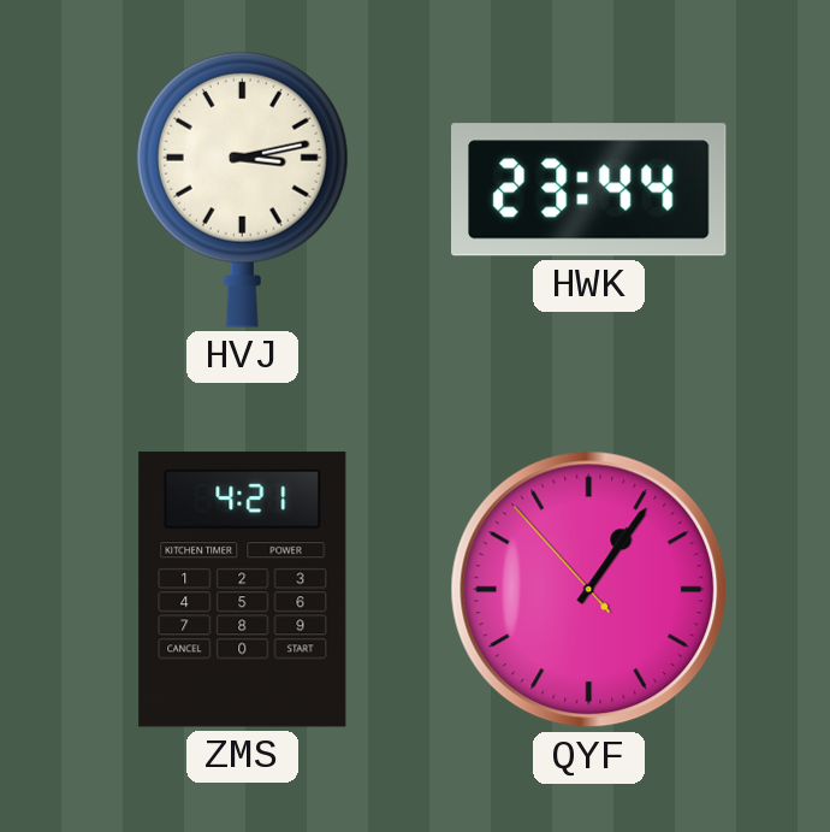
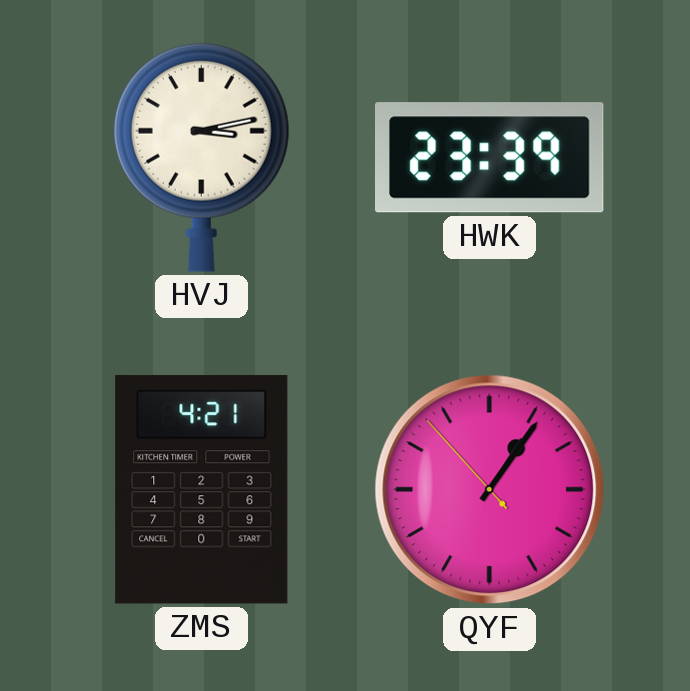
HWK: 23:44 -> 23:39
